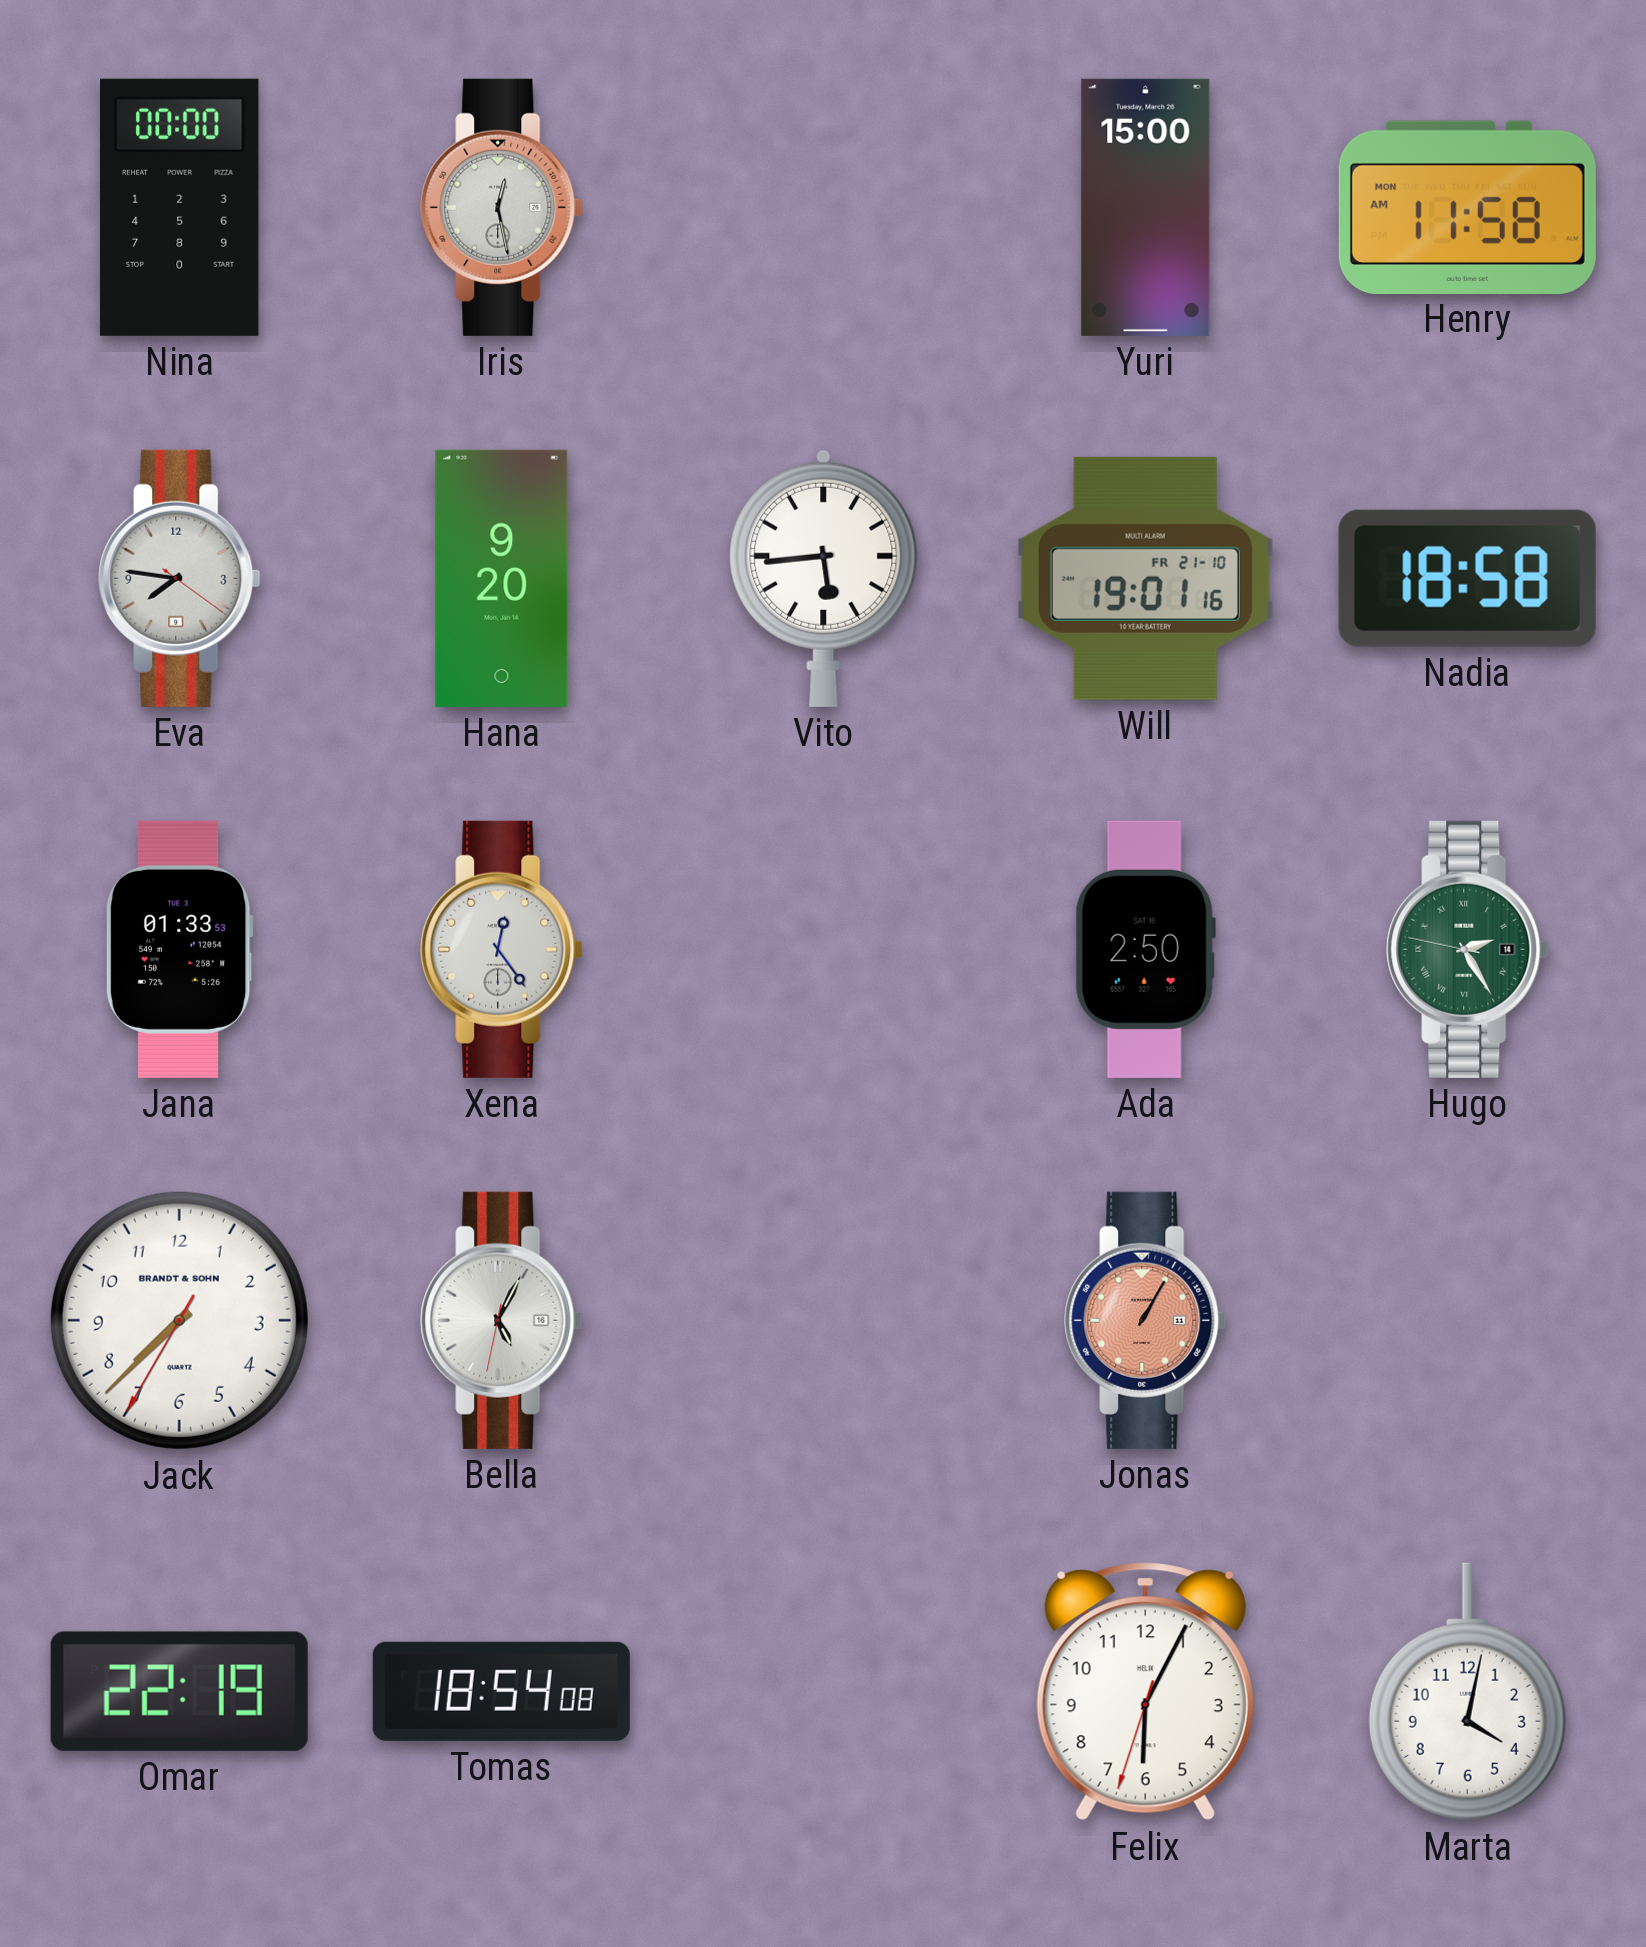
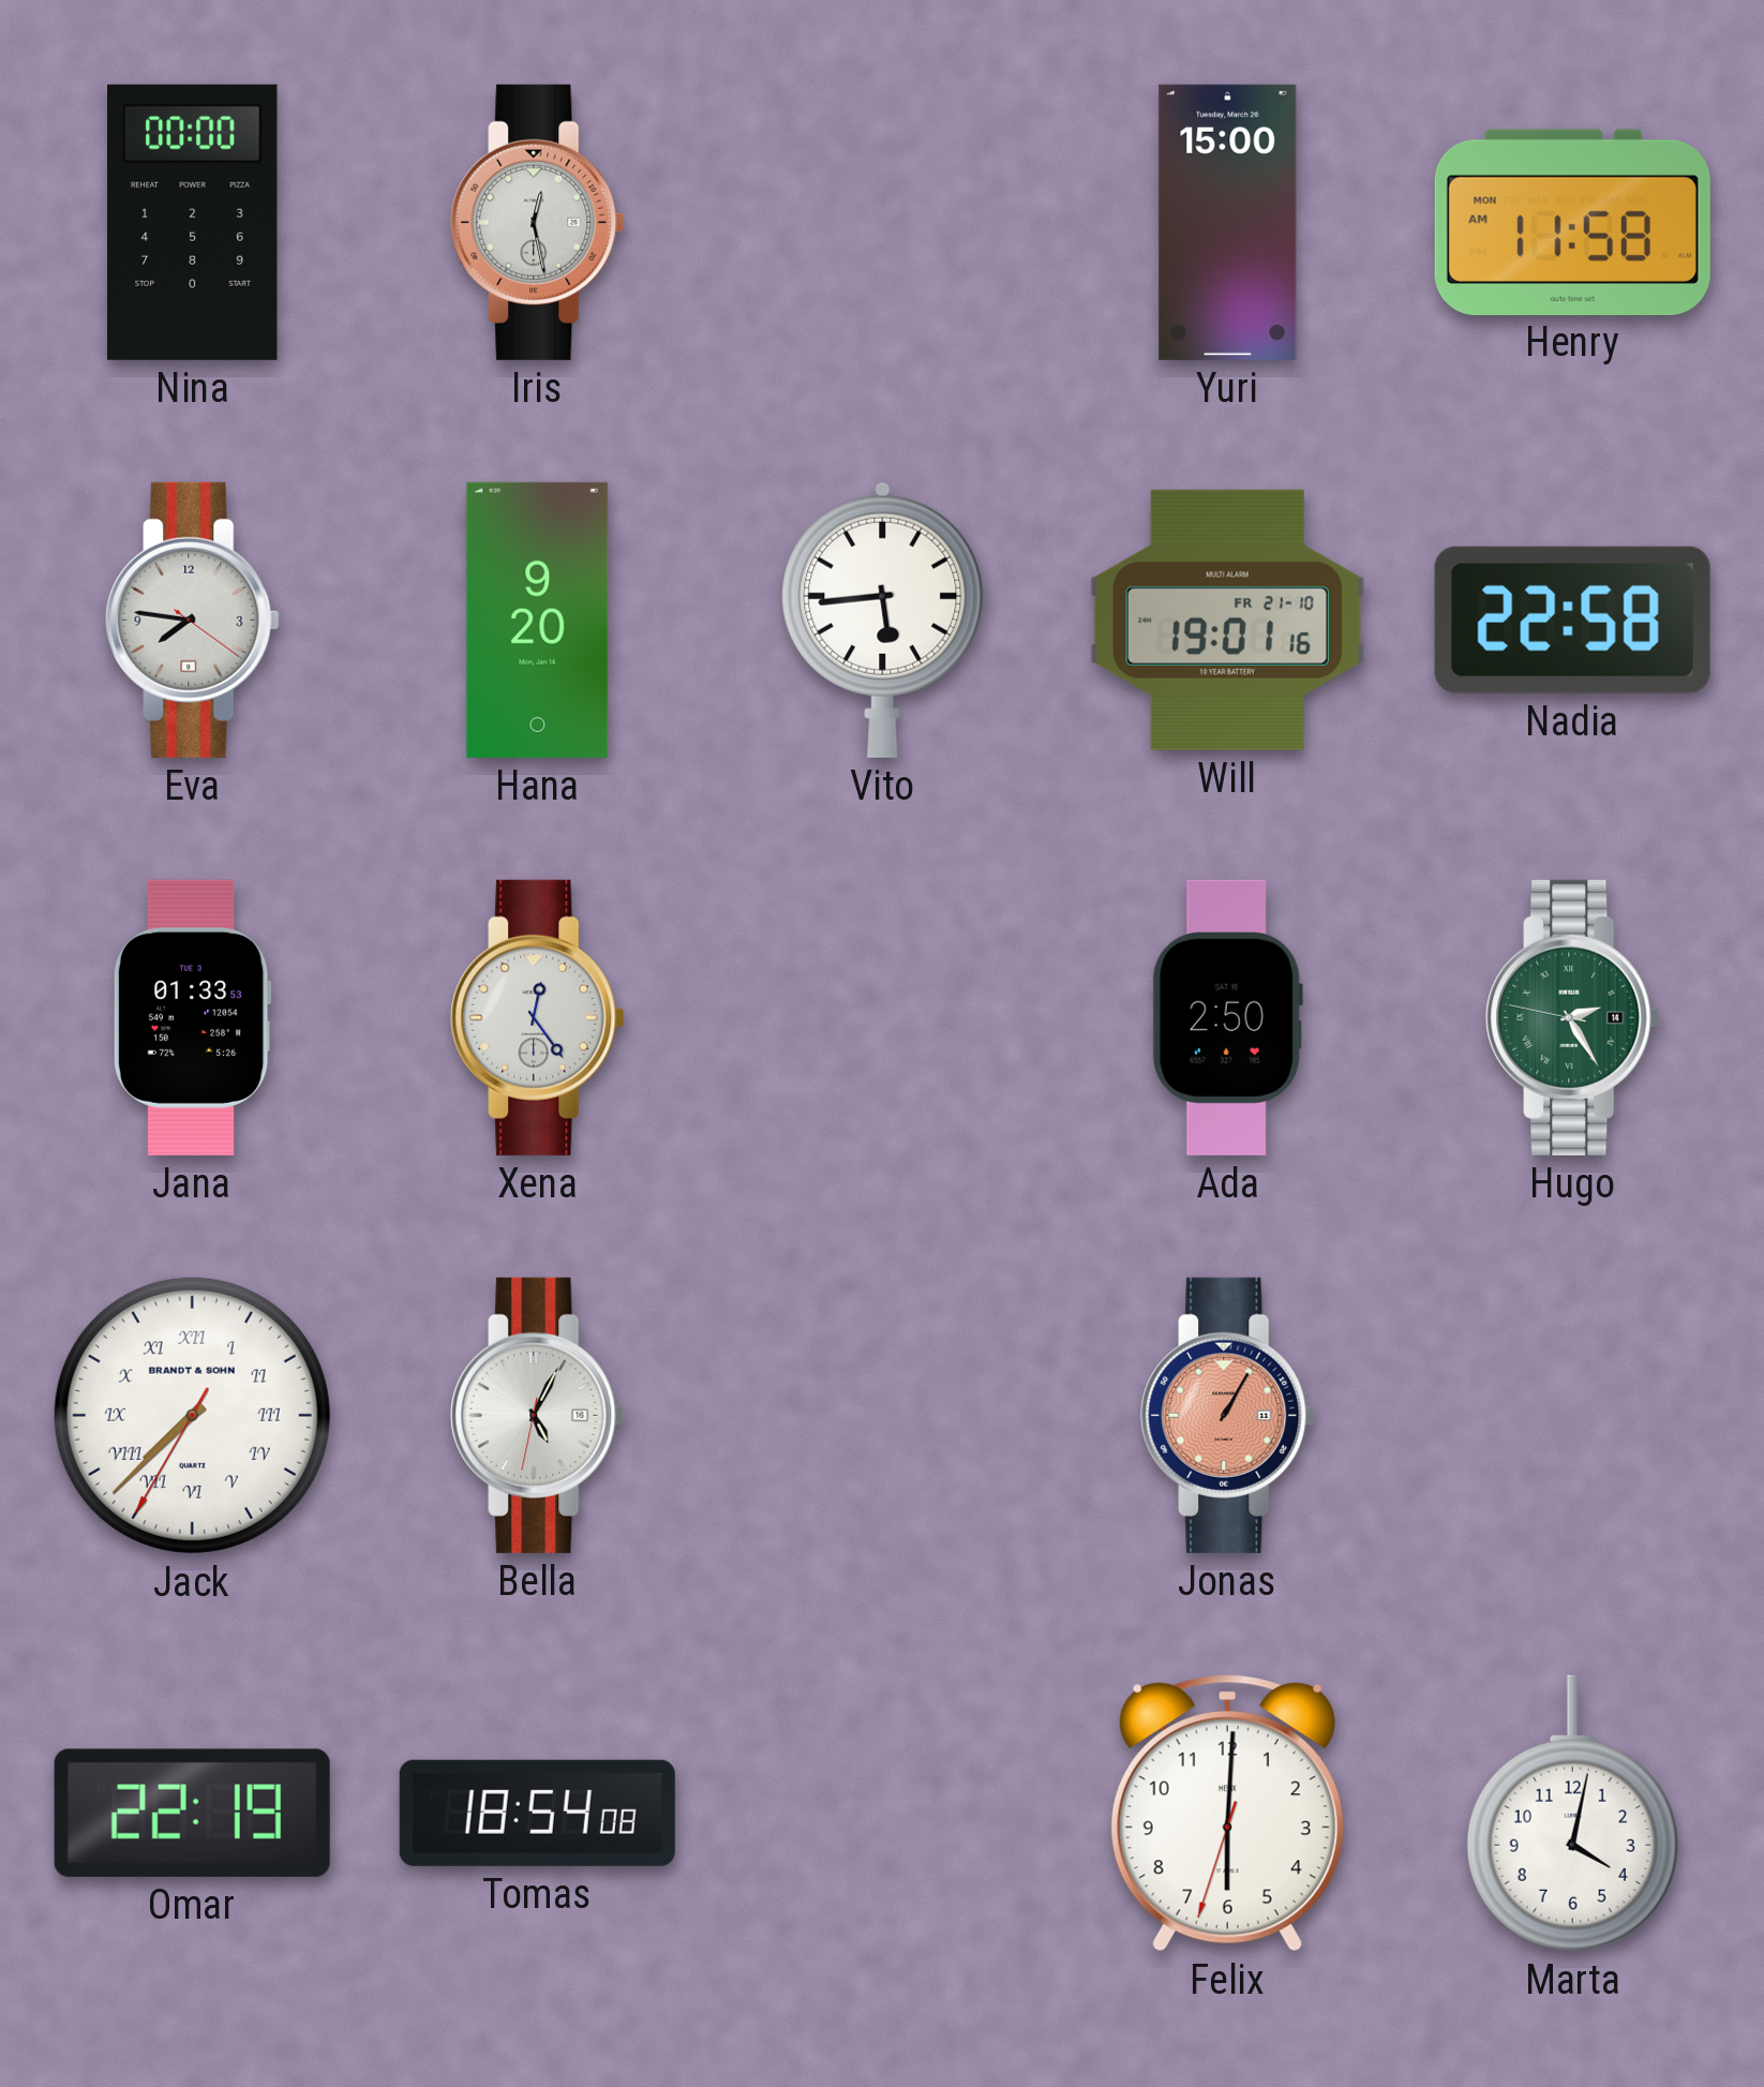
Nadia: 18:58 -> 22:58
Jack numerals: Arabic -> Roman
Felix: 6:04 -> 6:00
